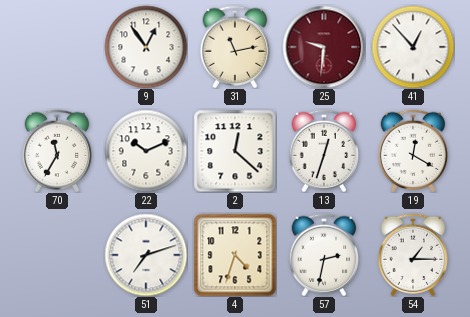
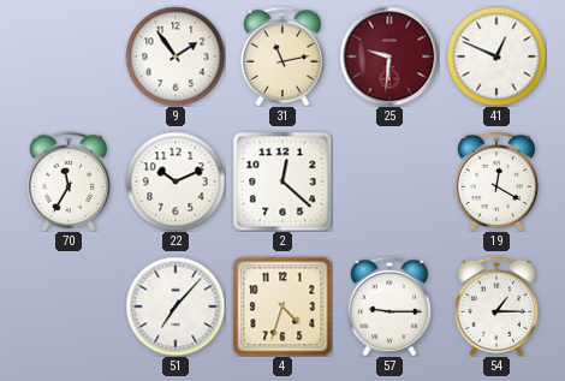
9: 12:54 -> 1:54
41: 12:53 -> 12:49
13: 12:33 -> none
51: 7:12 -> 7:07
57: 2:32 -> 9:15
